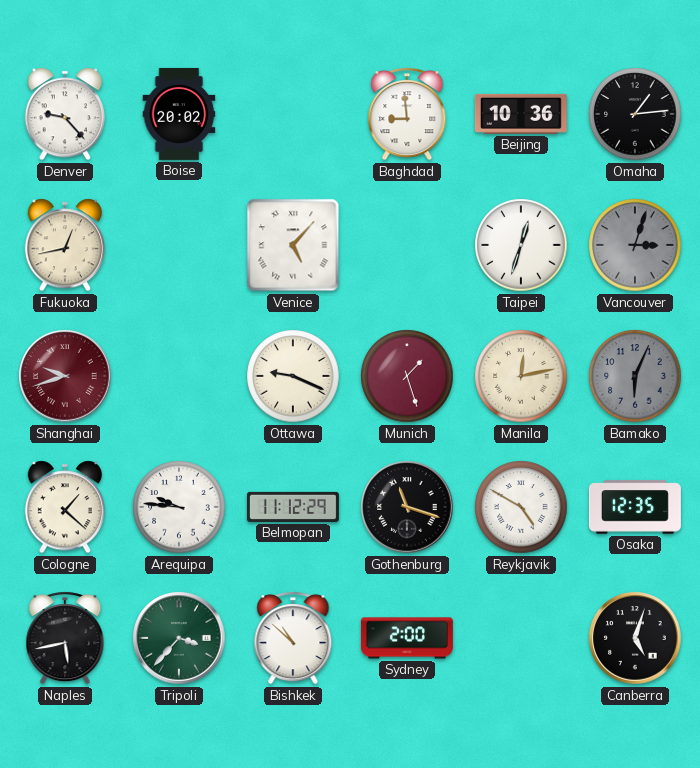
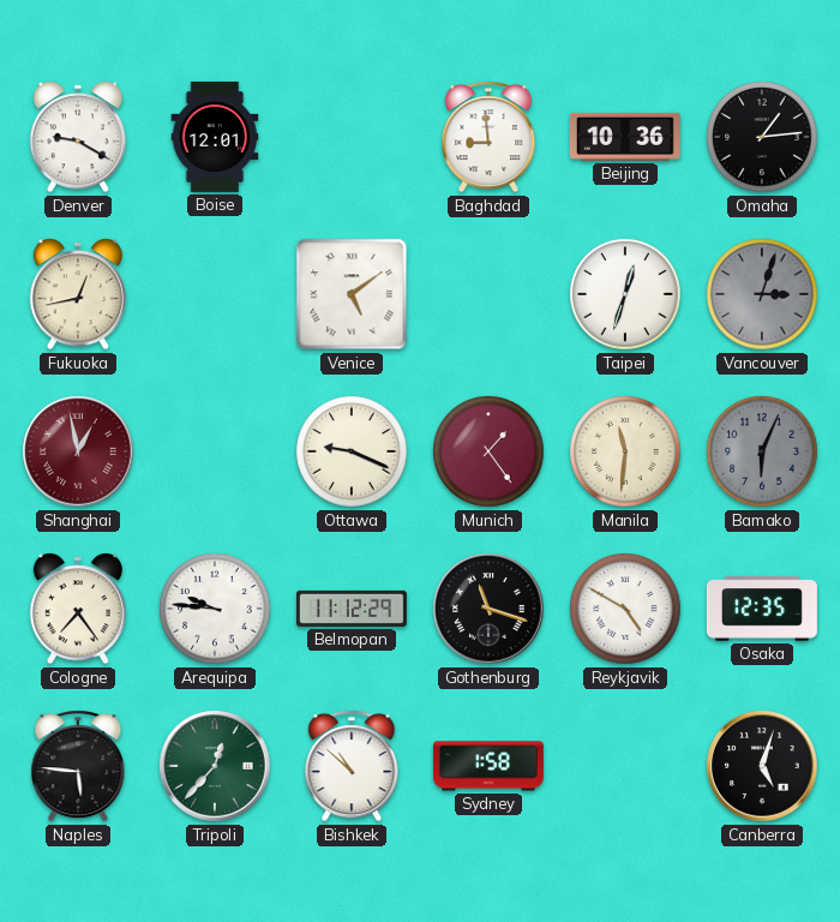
Denver: 9:23 -> 9:20
Boise: 20:02 -> 12:01
Venice: 5:07 -> 5:09
Shanghai: 9:42 -> 12:58
Munich: 1:27 -> 1:24
Manila: 12:13 -> 11:31
Cologne: 1:22 -> 7:24
Naples: 5:43 -> 5:46
Tripoli: 3:37 -> 12:37
Sydney: 2:00 -> 1:58
